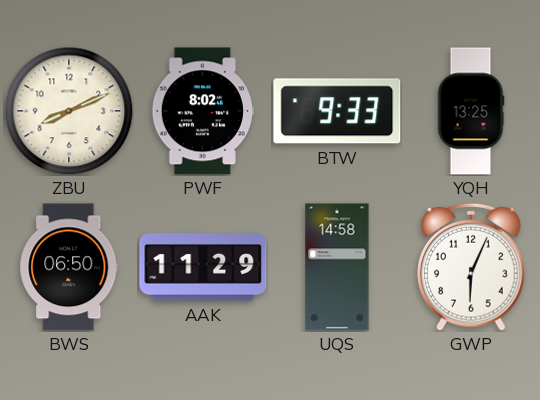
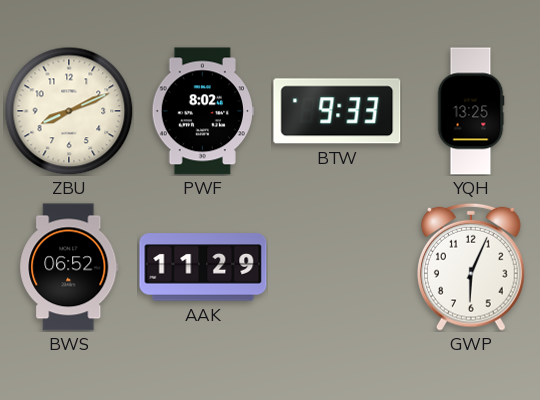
BWS: 06:50 -> 06:52
UQS: 14:58 -> none
